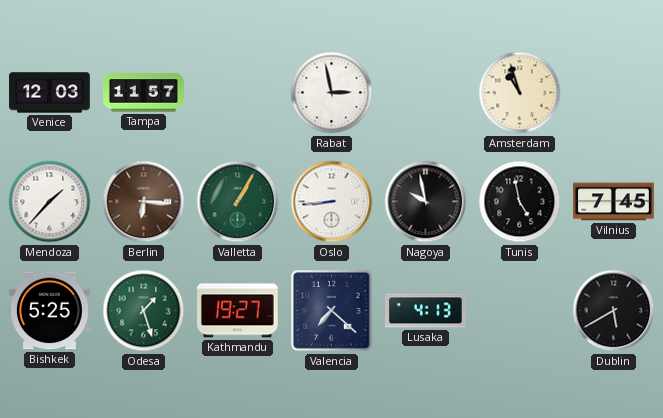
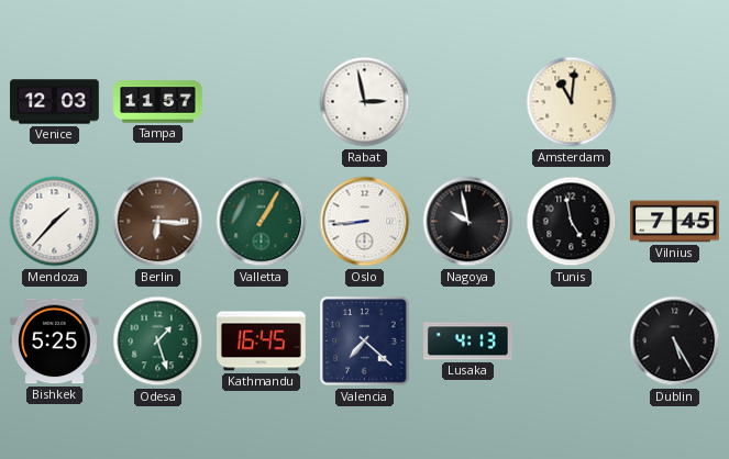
Amsterdam: 10:57 -> 11:01
Kathmandu: 19:27 -> 16:45
Dublin: 5:40 -> 5:25
